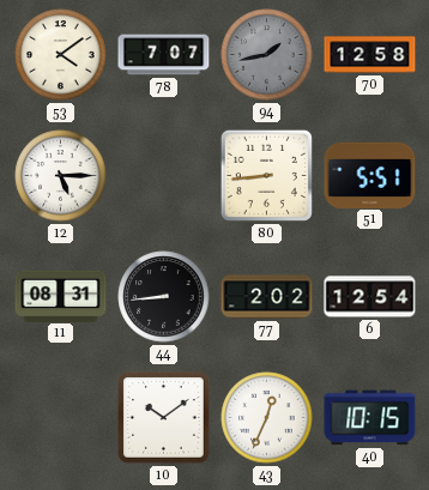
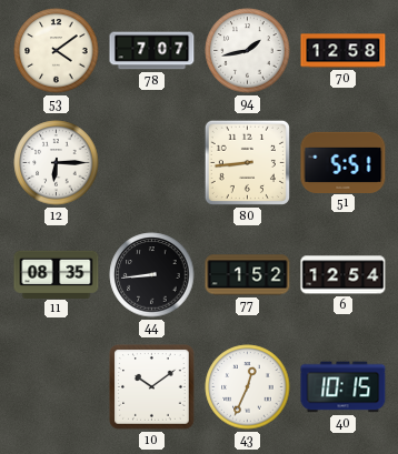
94 dial: grey -> white
12: 5:15 -> 6:15
11: 08:31 -> 08:35
77: 2:02 -> 1:52
